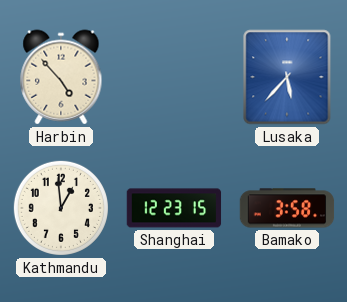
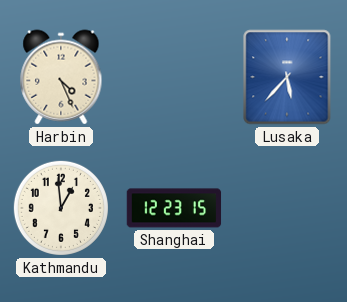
Harbin: 4:53 -> 4:26
Bamako: 3:58 -> none
